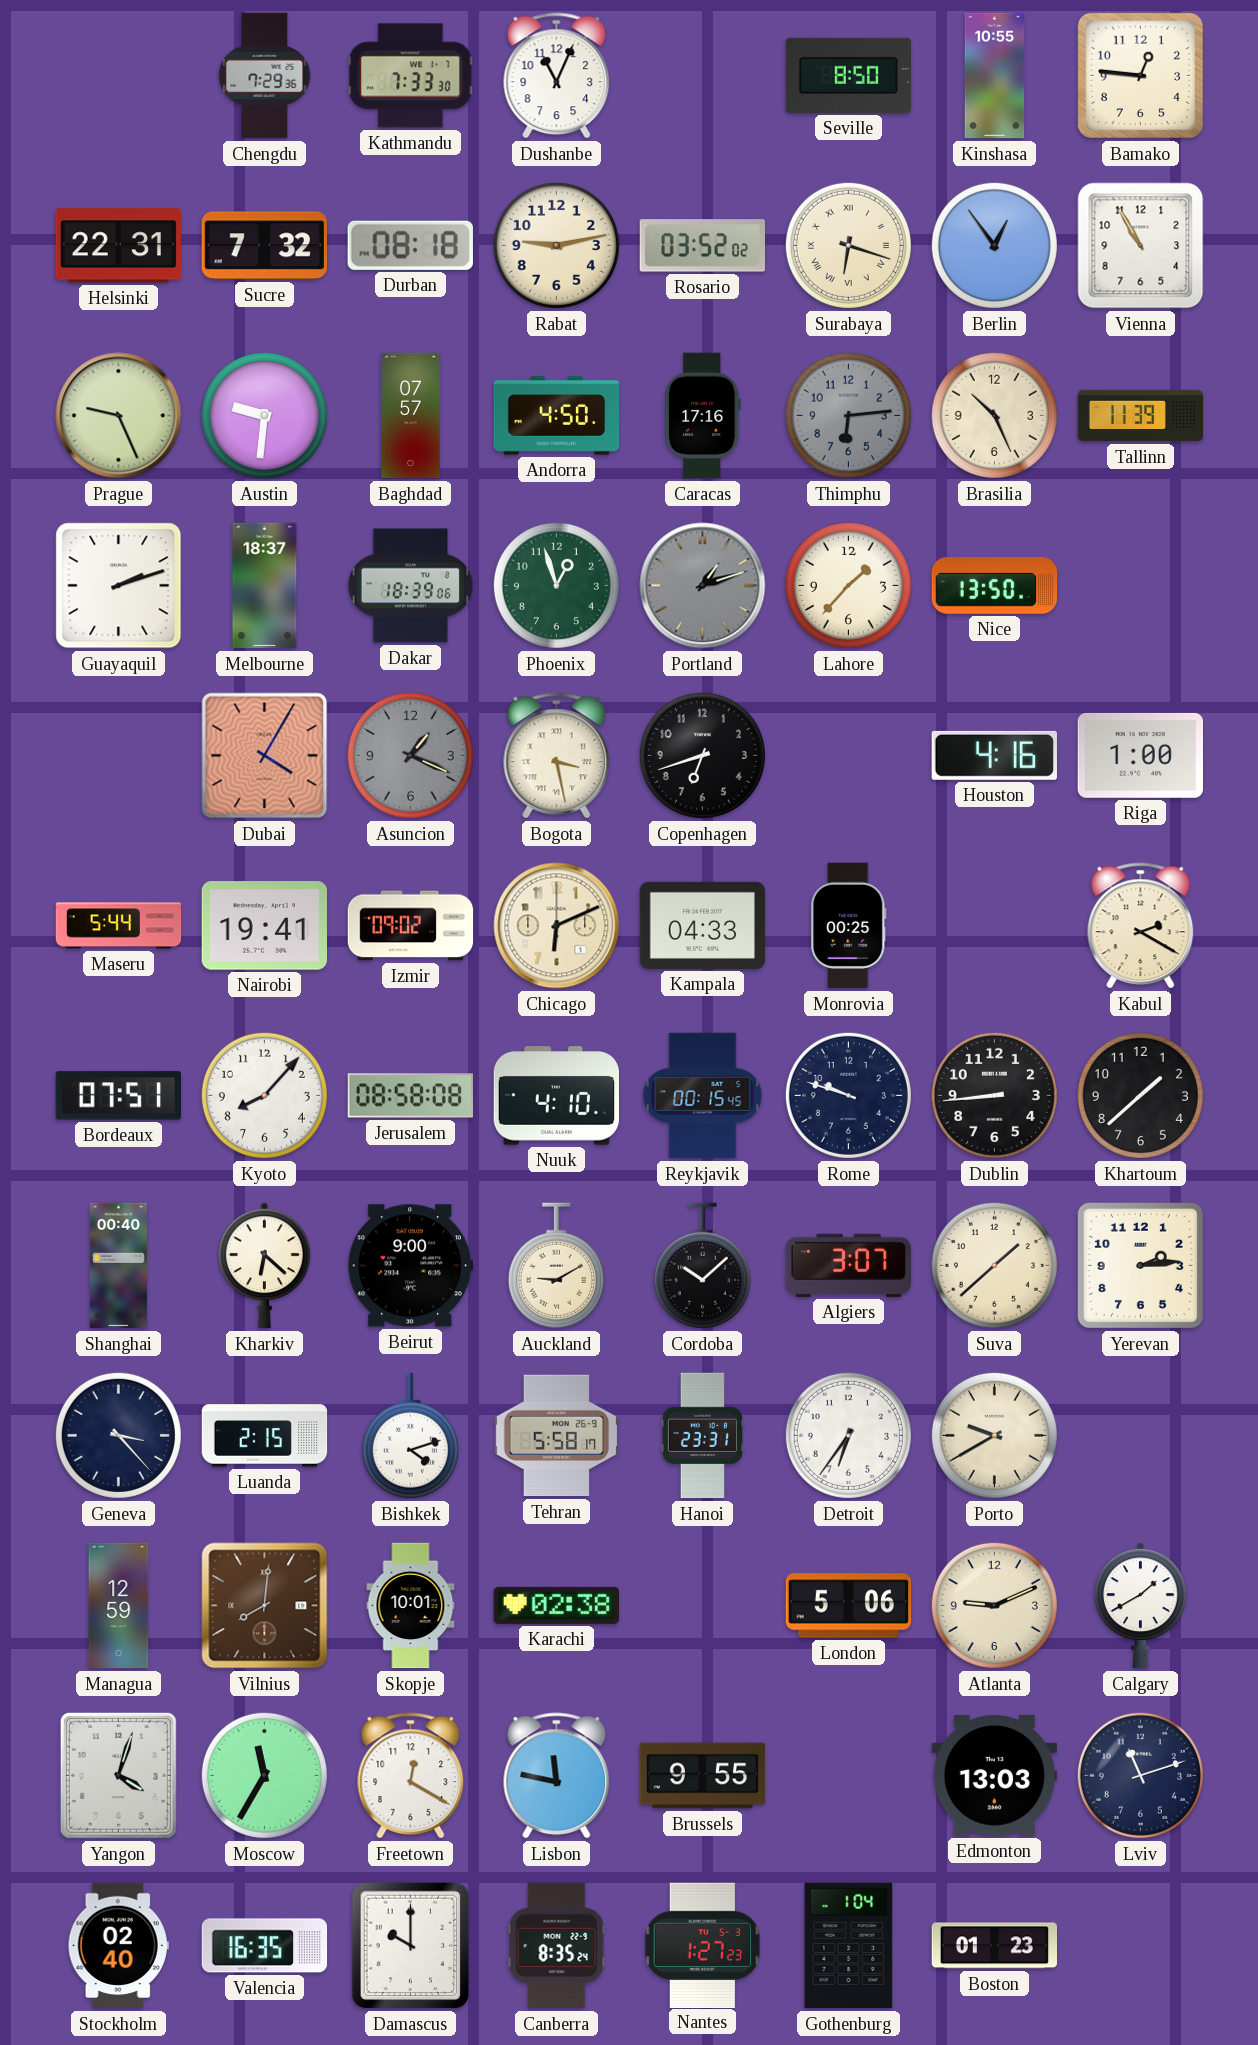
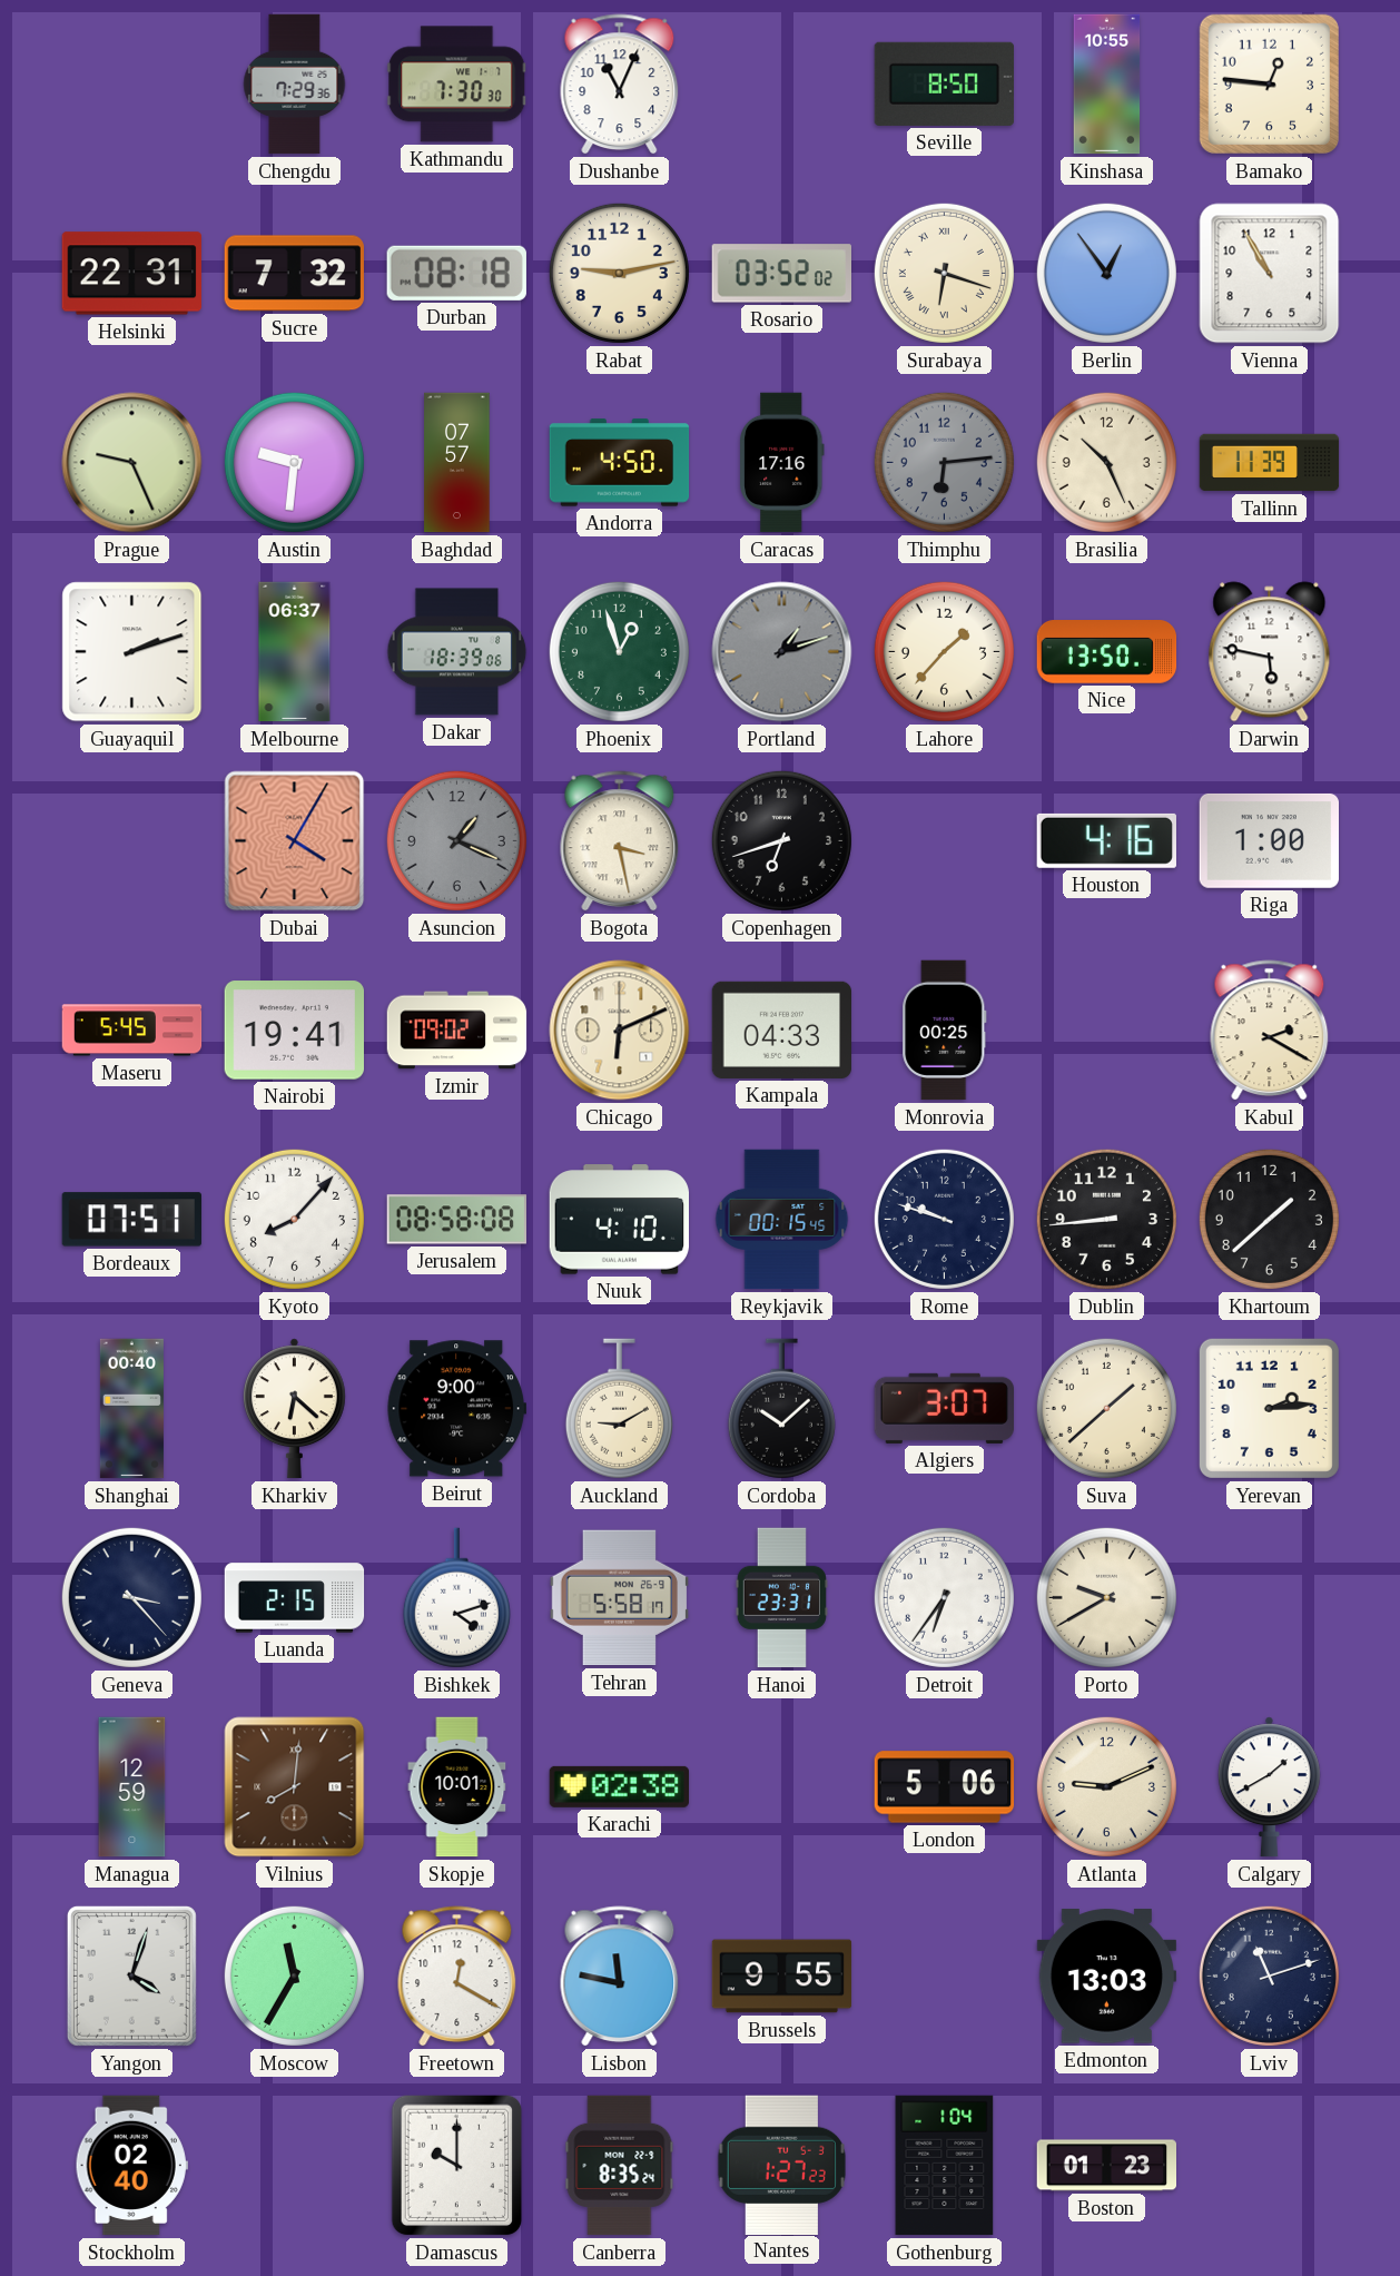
Kathmandu: 7:33 -> 7:30
Melbourne: 18:37 -> 06:37
Darwin: none -> 5:47
Maseru: 5:44 -> 5:45
Valencia: 16:35 -> none
